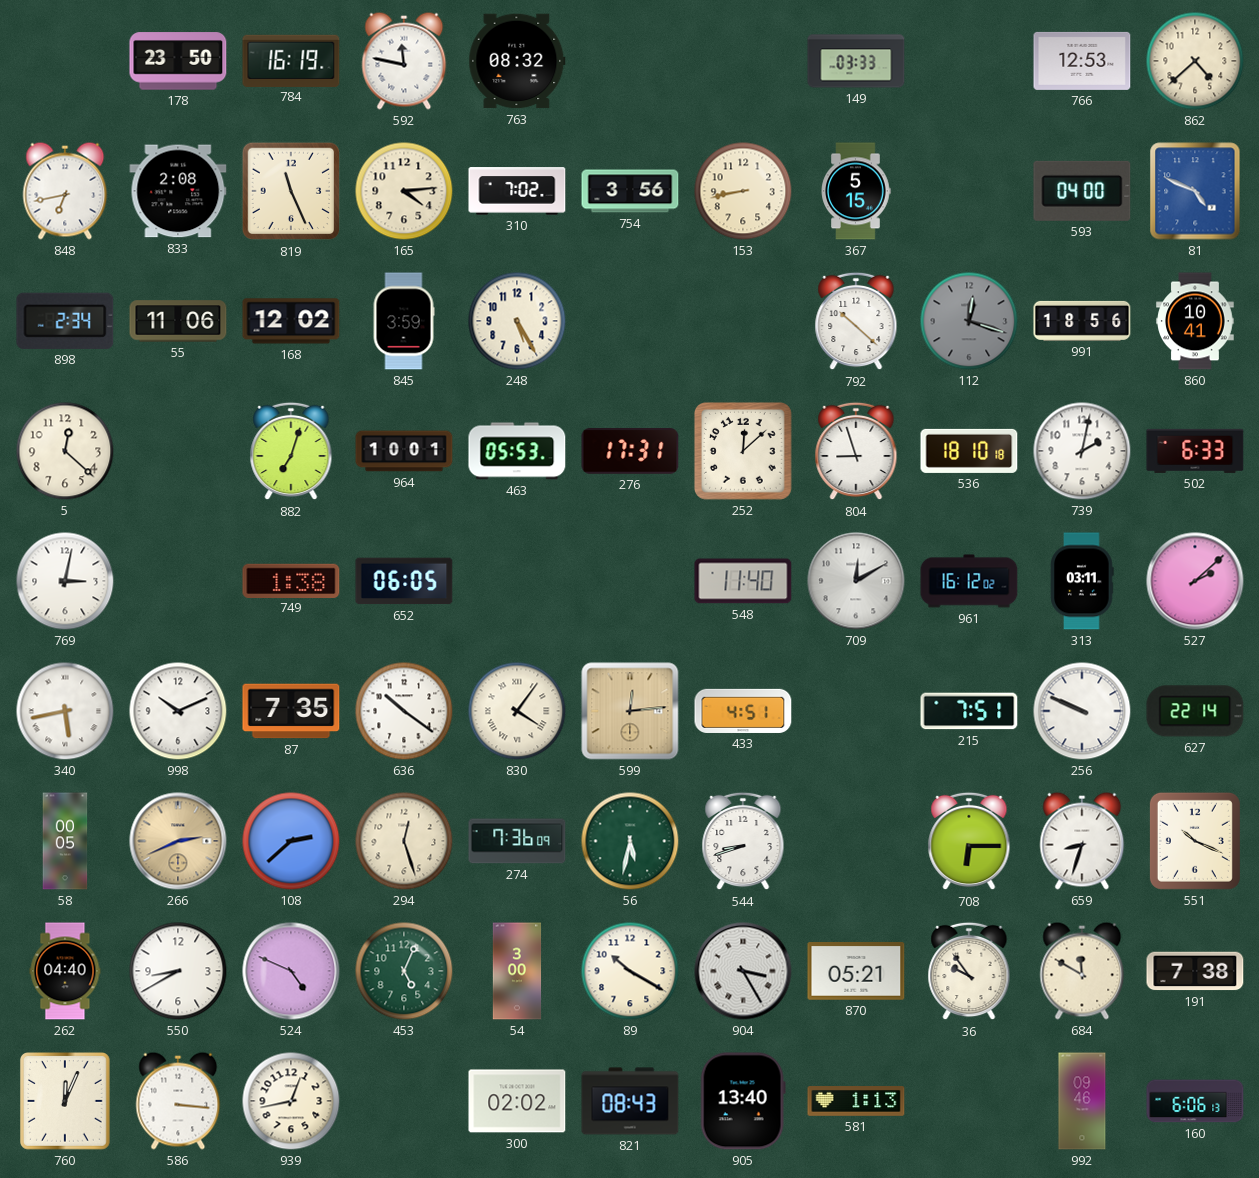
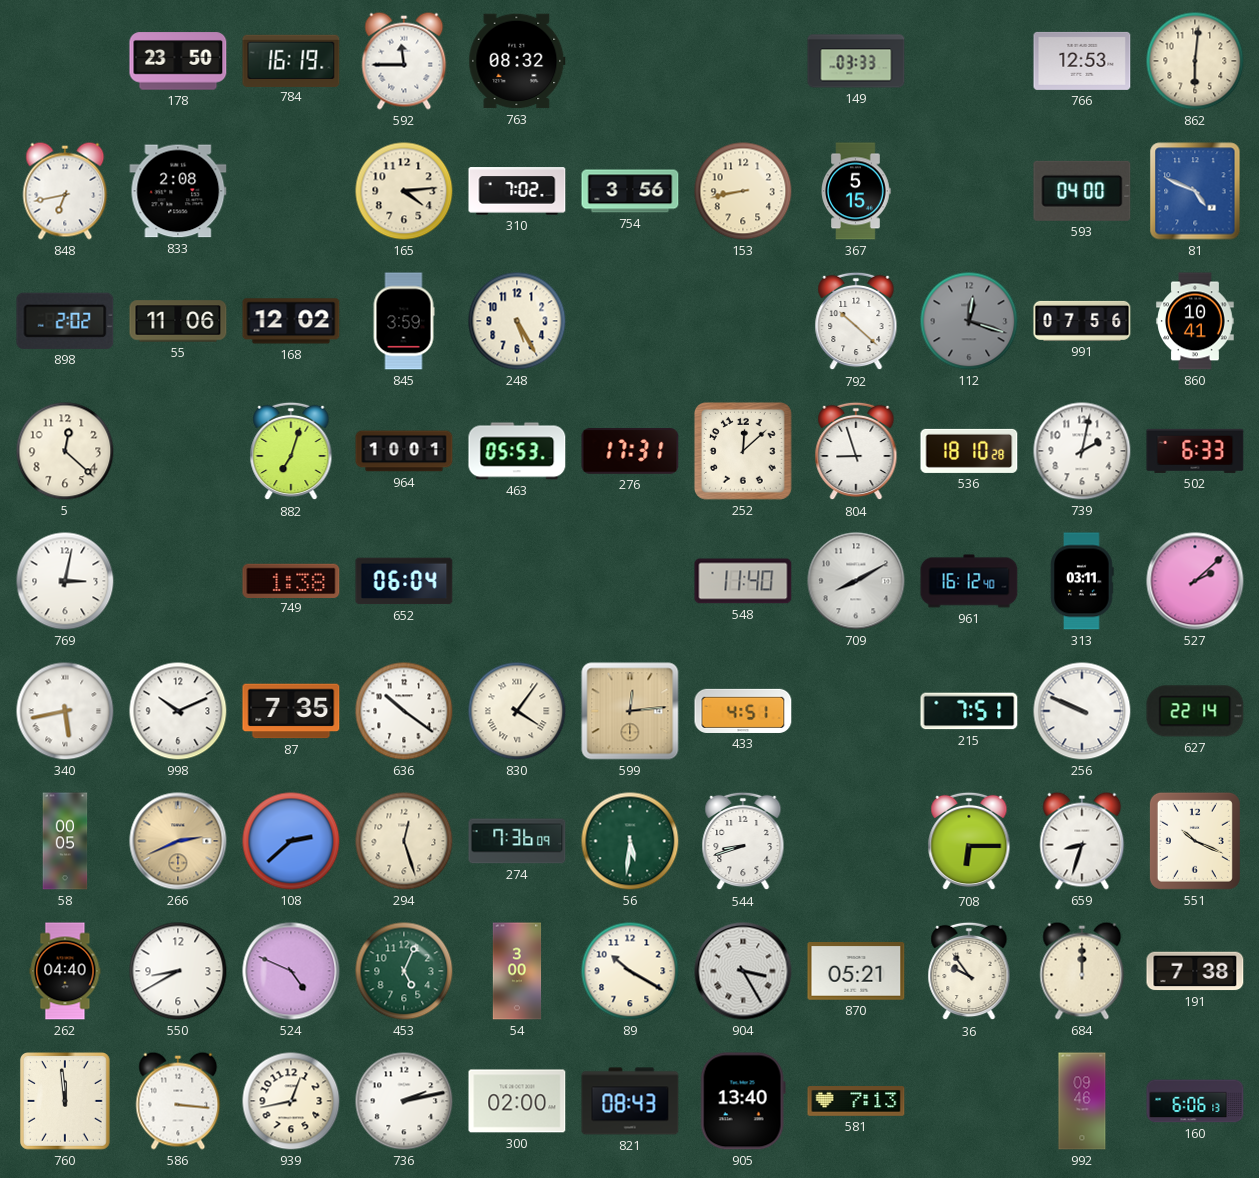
592: 11:47 -> 11:45
862: 4:38 -> 6:01
819: 11:26 -> none
898: 2:34 -> 2:02
991: 18:56 -> 07:56
536: 18:10:18 -> 18:10:28
652: 06:05 -> 06:04
709: 12:10 -> 8:10
961: 16:12:02 -> 16:12:40
56: 5:32 -> 5:31
684: 11:50 -> 12:00
760: 12:04 -> 11:59
736: none -> 2:13
300: 02:02 -> 02:00
581: 1:13 -> 7:13
